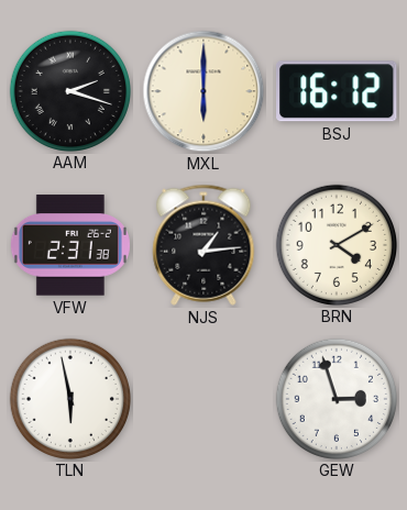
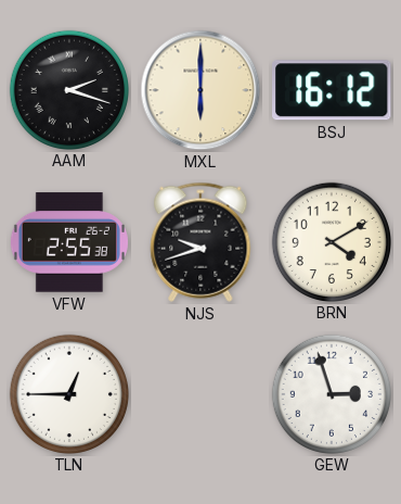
VFW: 2:31 -> 2:55
NJS: 1:14 -> 9:42
TLN: 5:58 -> 12:45
